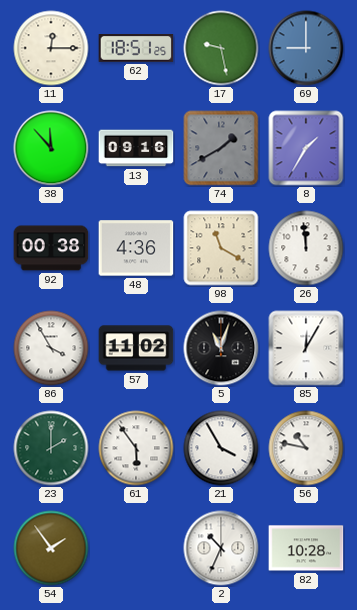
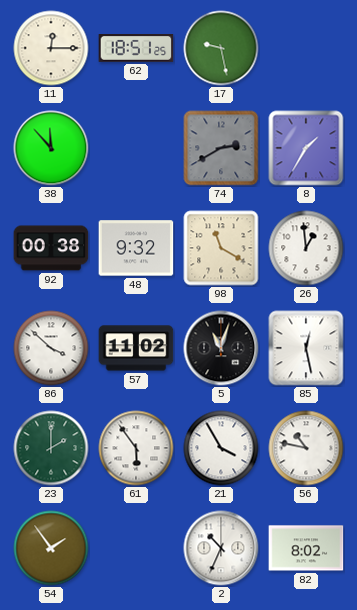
69: 9:00 -> none
13: 09:16 -> none
74: 1:40 -> 2:40
48: 4:36 -> 9:32
26: 11:59 -> 12:59
86: 3:55 -> 3:52
85: 12:05 -> 12:28
82: 10:28 -> 8:02
